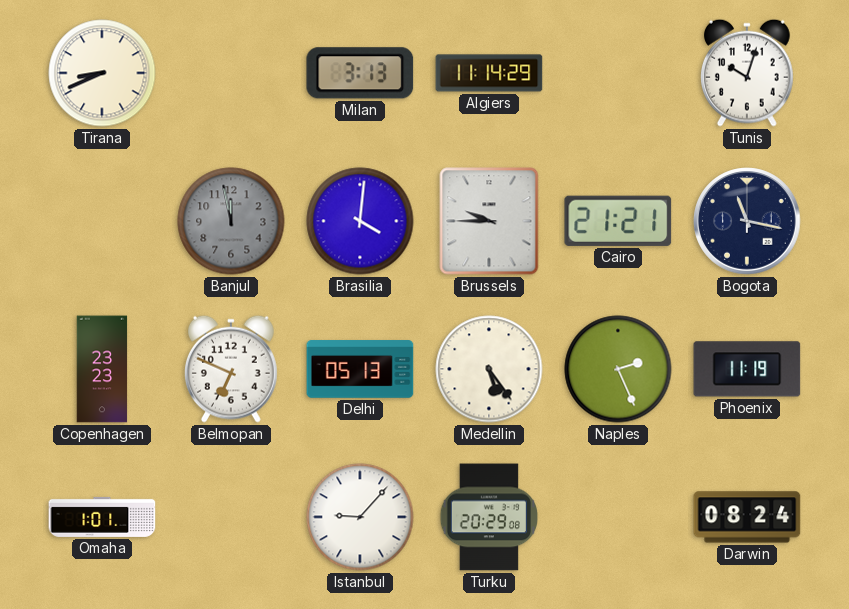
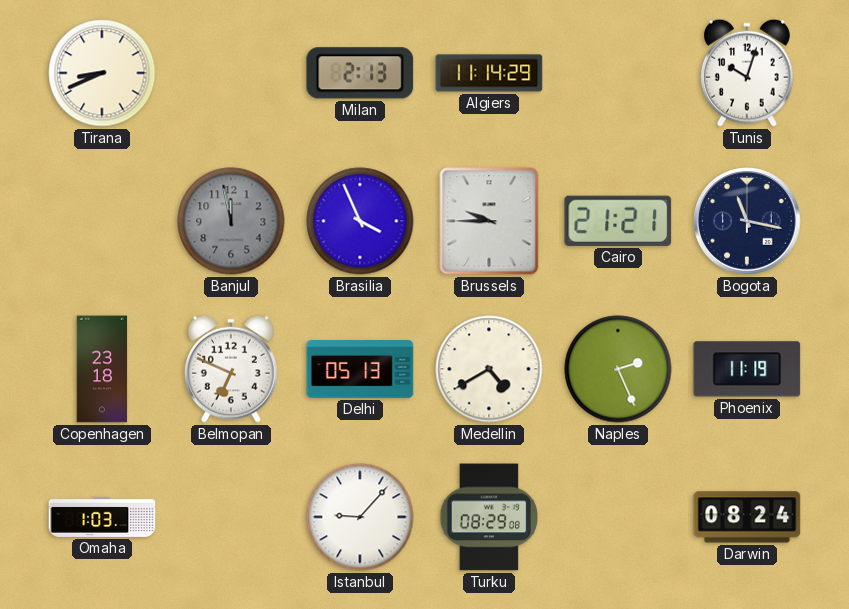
Milan: 3:13 -> 2:13
Brasilia: 4:01 -> 3:56
Copenhagen: 23:23 -> 23:18
Medellin: 5:24 -> 4:40
Omaha: 1:01 -> 1:03
Turku: 20:29 -> 08:29
